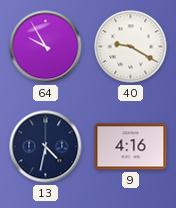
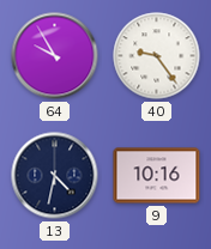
40: 9:20 -> 9:24
9: 4:16 -> 10:16
